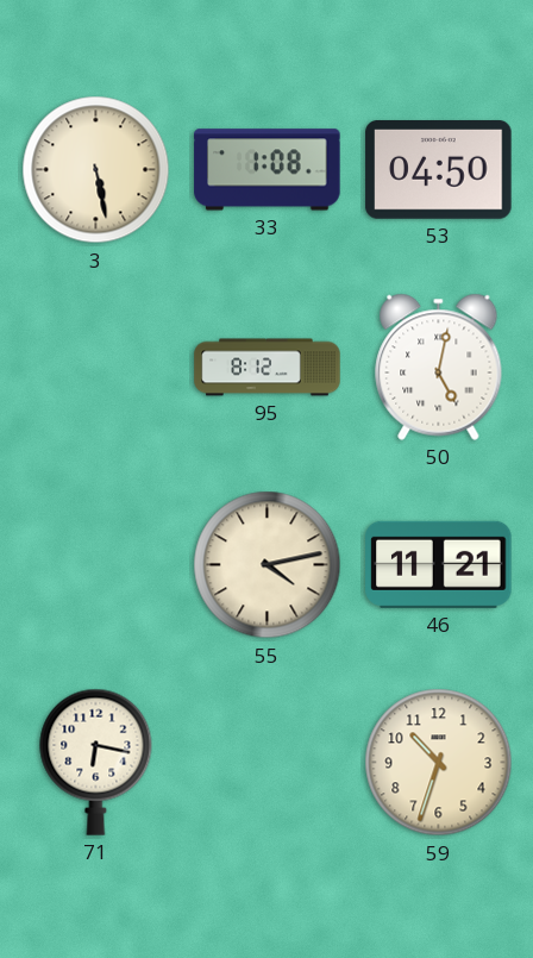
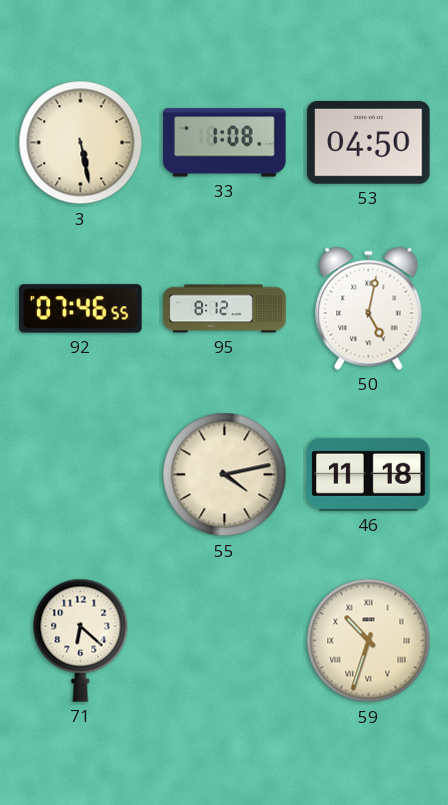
92: none -> 07:46
46: 11:21 -> 11:18
71: 6:17 -> 6:22
59 numerals: Arabic -> Roman
